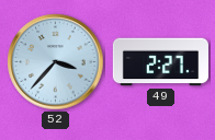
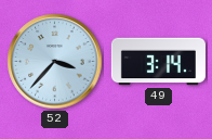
49: 2:27 -> 3:14
